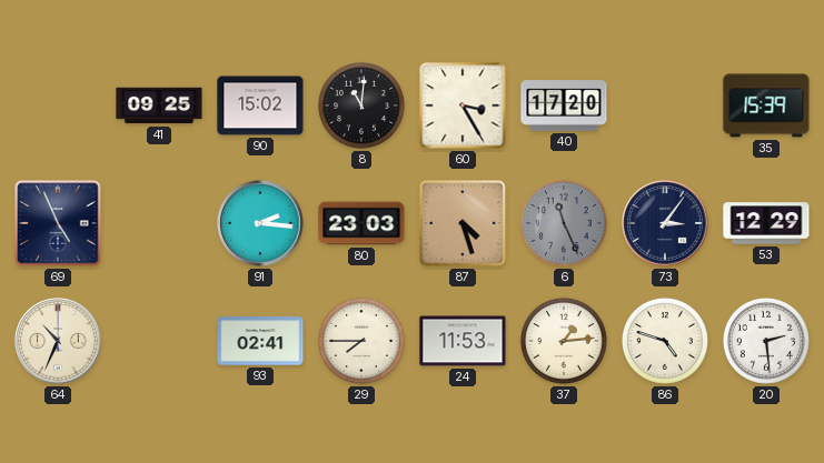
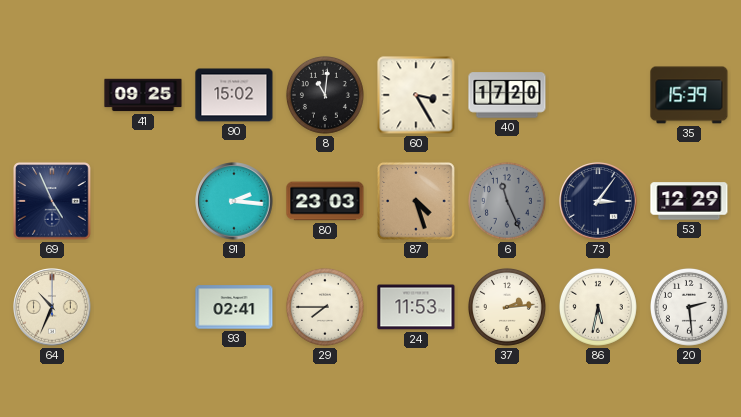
37: 1:14 -> 2:14
86: 4:48 -> 5:32
